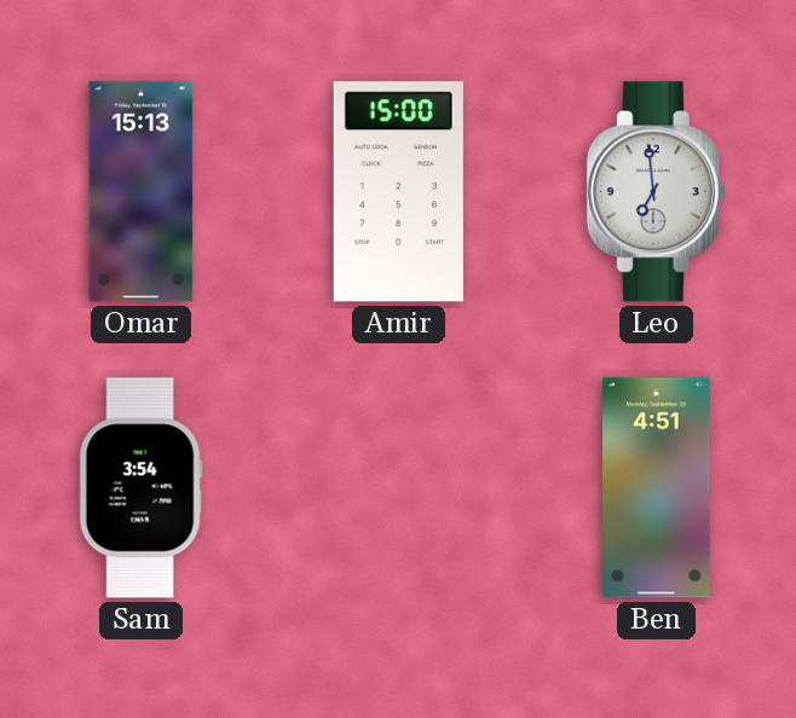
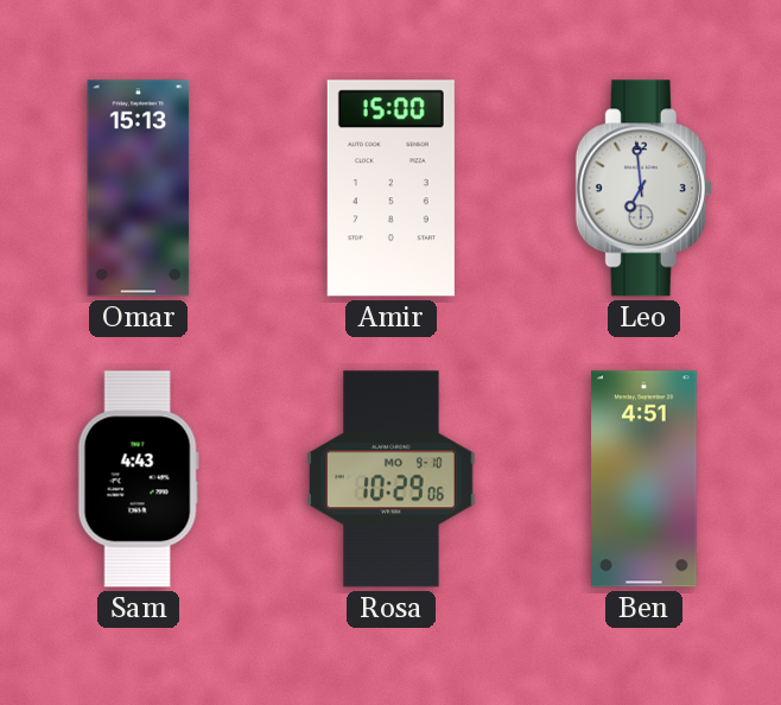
Sam: 3:54 -> 4:43
Rosa: none -> 10:29
